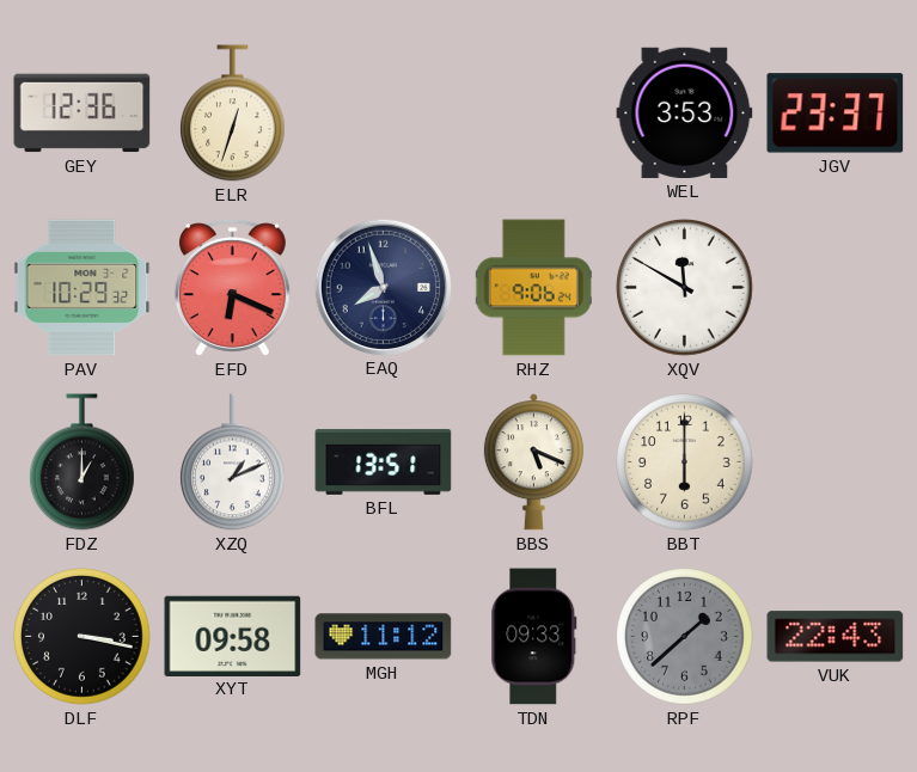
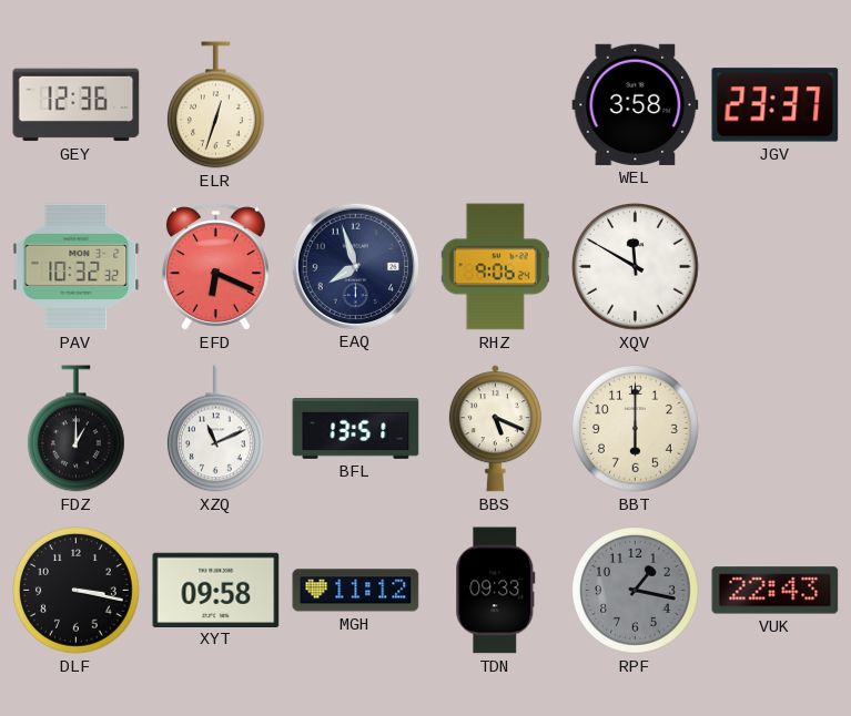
WEL: 3:53 -> 3:58
PAV: 10:29 -> 10:32
XZQ: 1:11 -> 11:11
RPF: 1:38 -> 1:17
